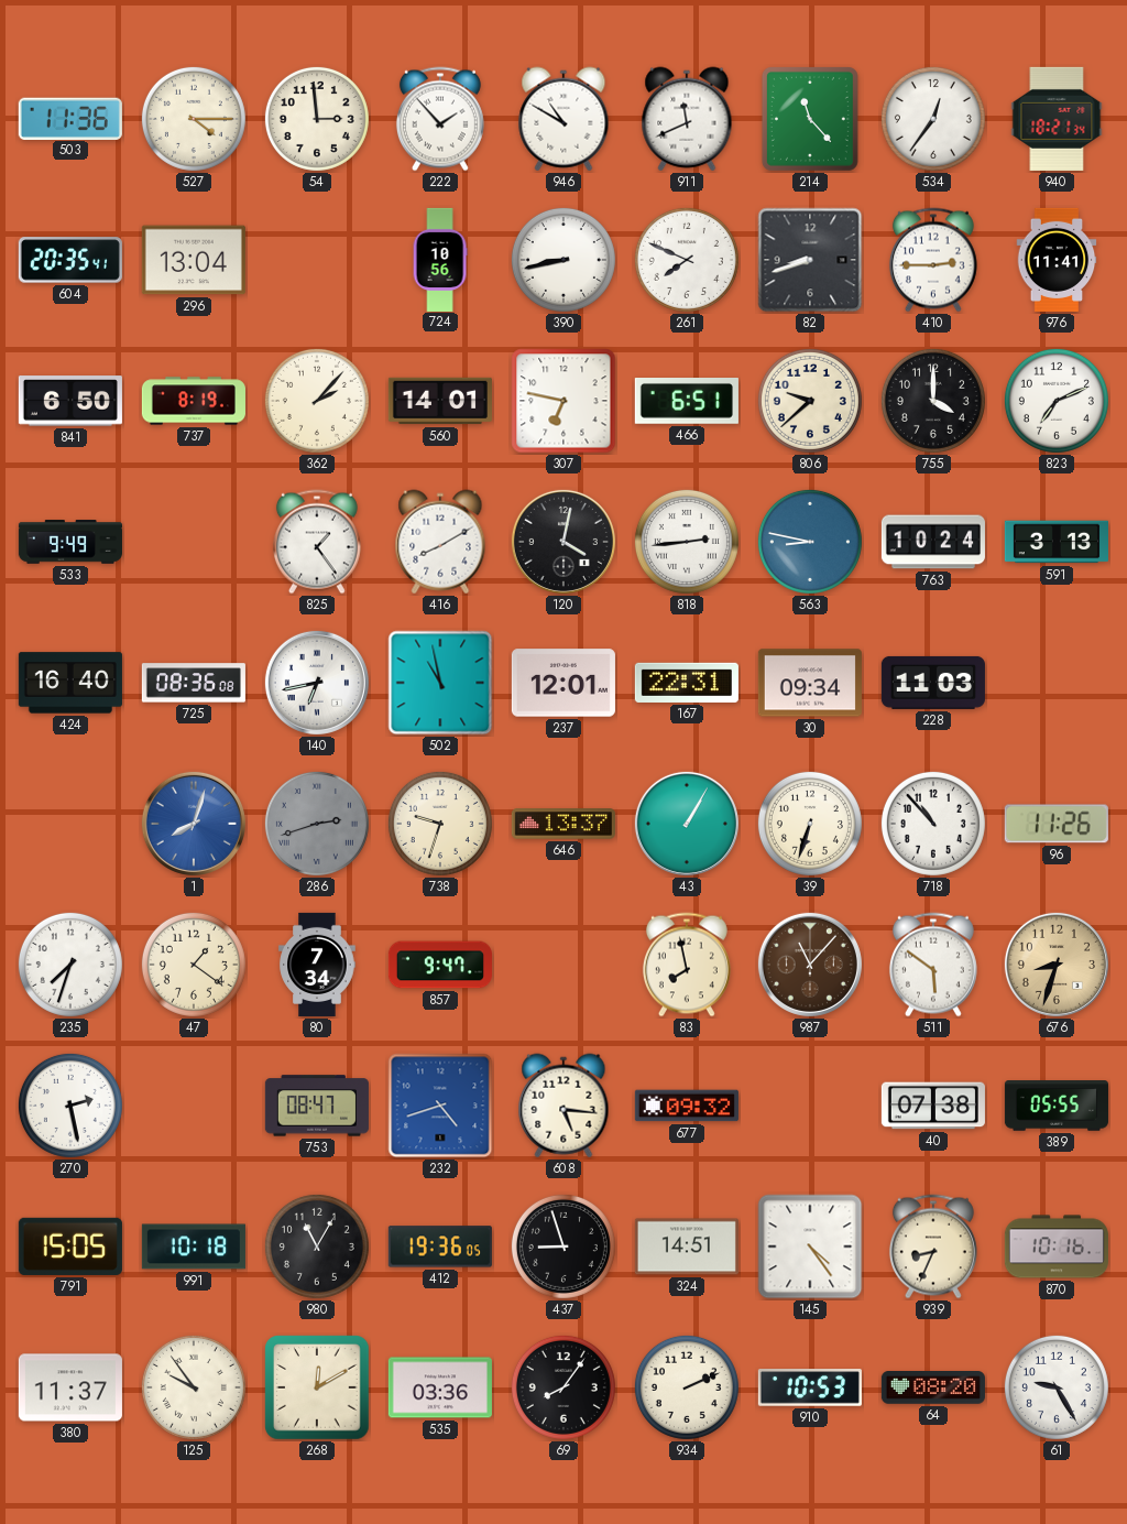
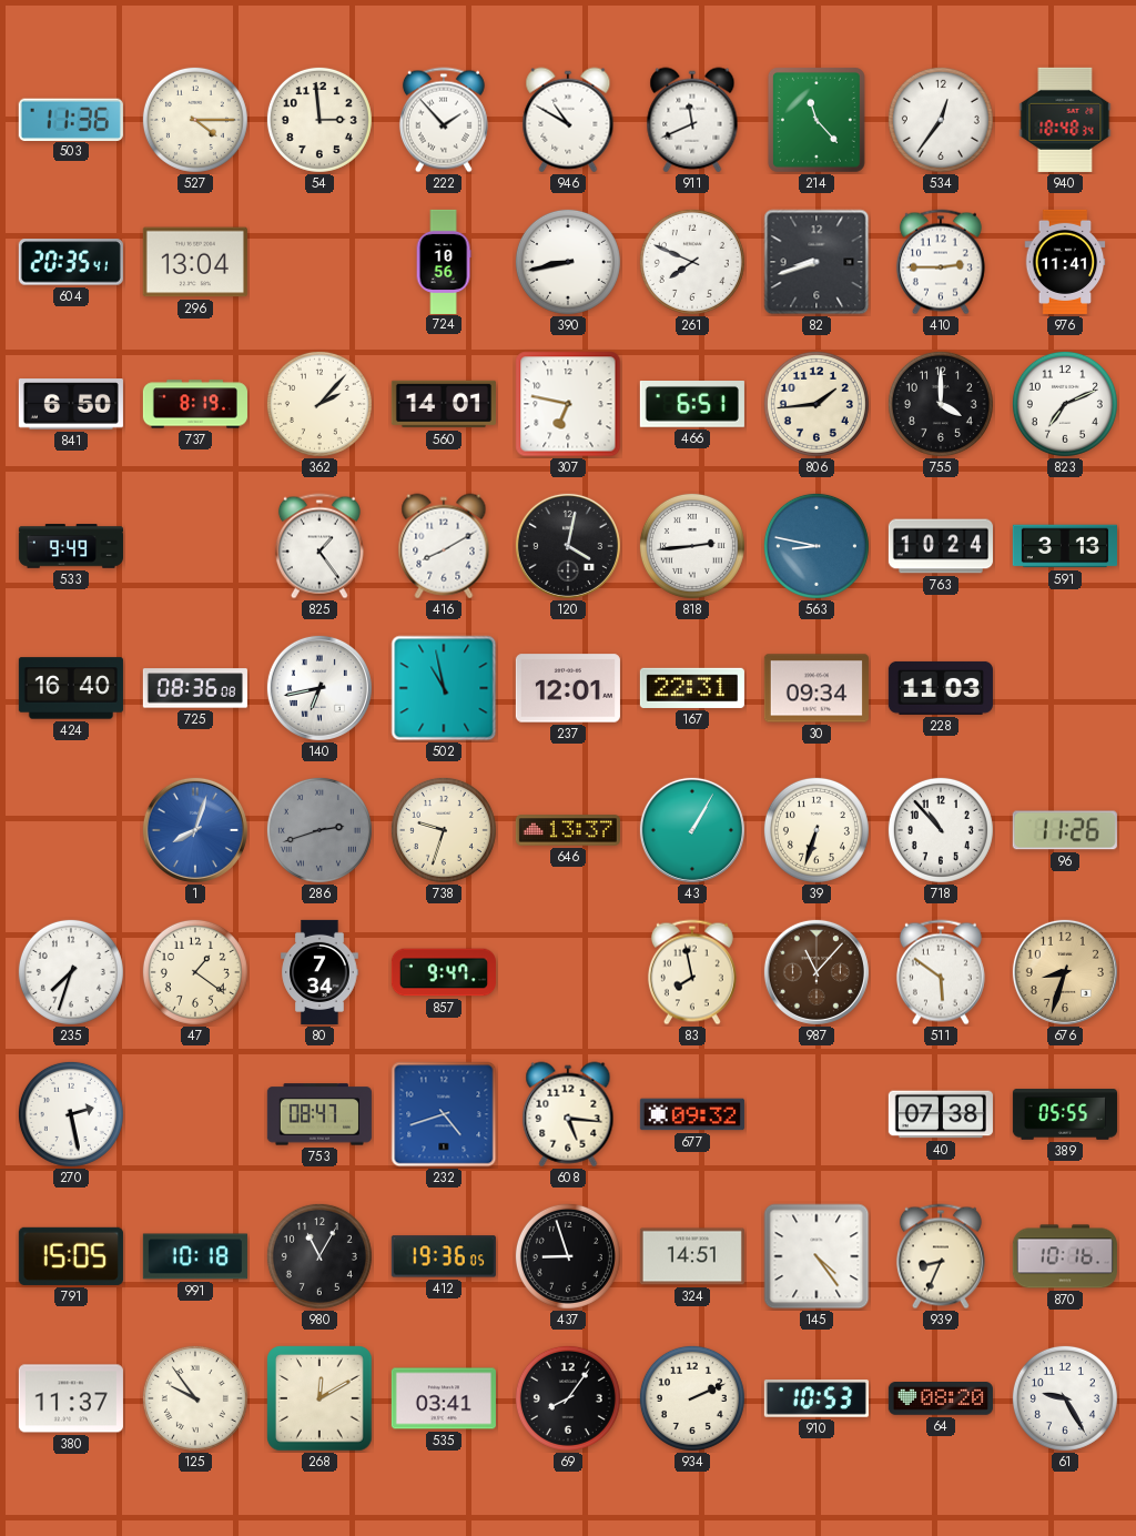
940: 18:21 -> 18:48
806: 9:38 -> 1:44
535: 03:36 -> 03:41
